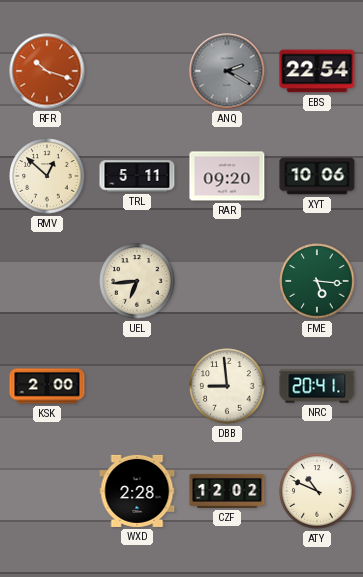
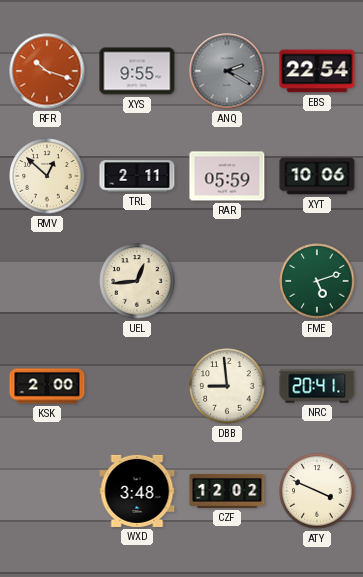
XYS: none -> 9:55
TRL: 5:11 -> 2:11
RAR: 09:20 -> 05:59
UEL: 6:44 -> 12:44
FME: 5:16 -> 5:12
WXD: 2:28 -> 3:48
ATY: 10:49 -> 3:49
